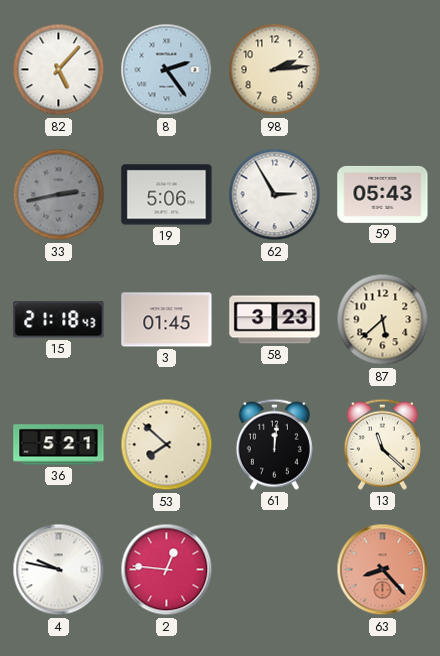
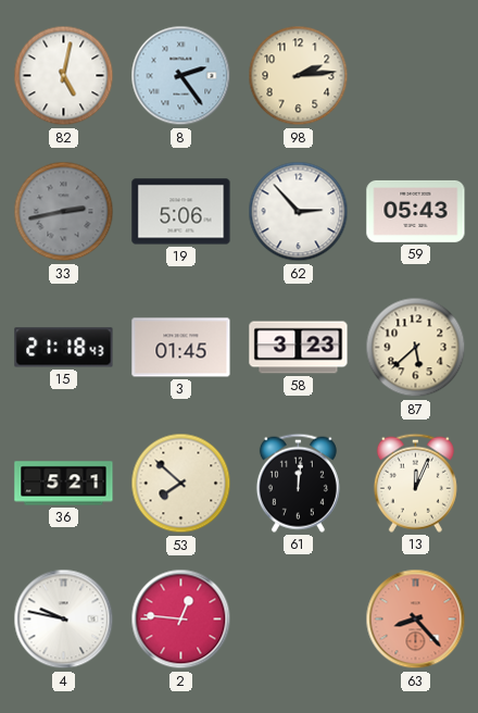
82: 5:07 -> 5:02
62: 2:55 -> 2:53
13: 11:22 -> 12:04
